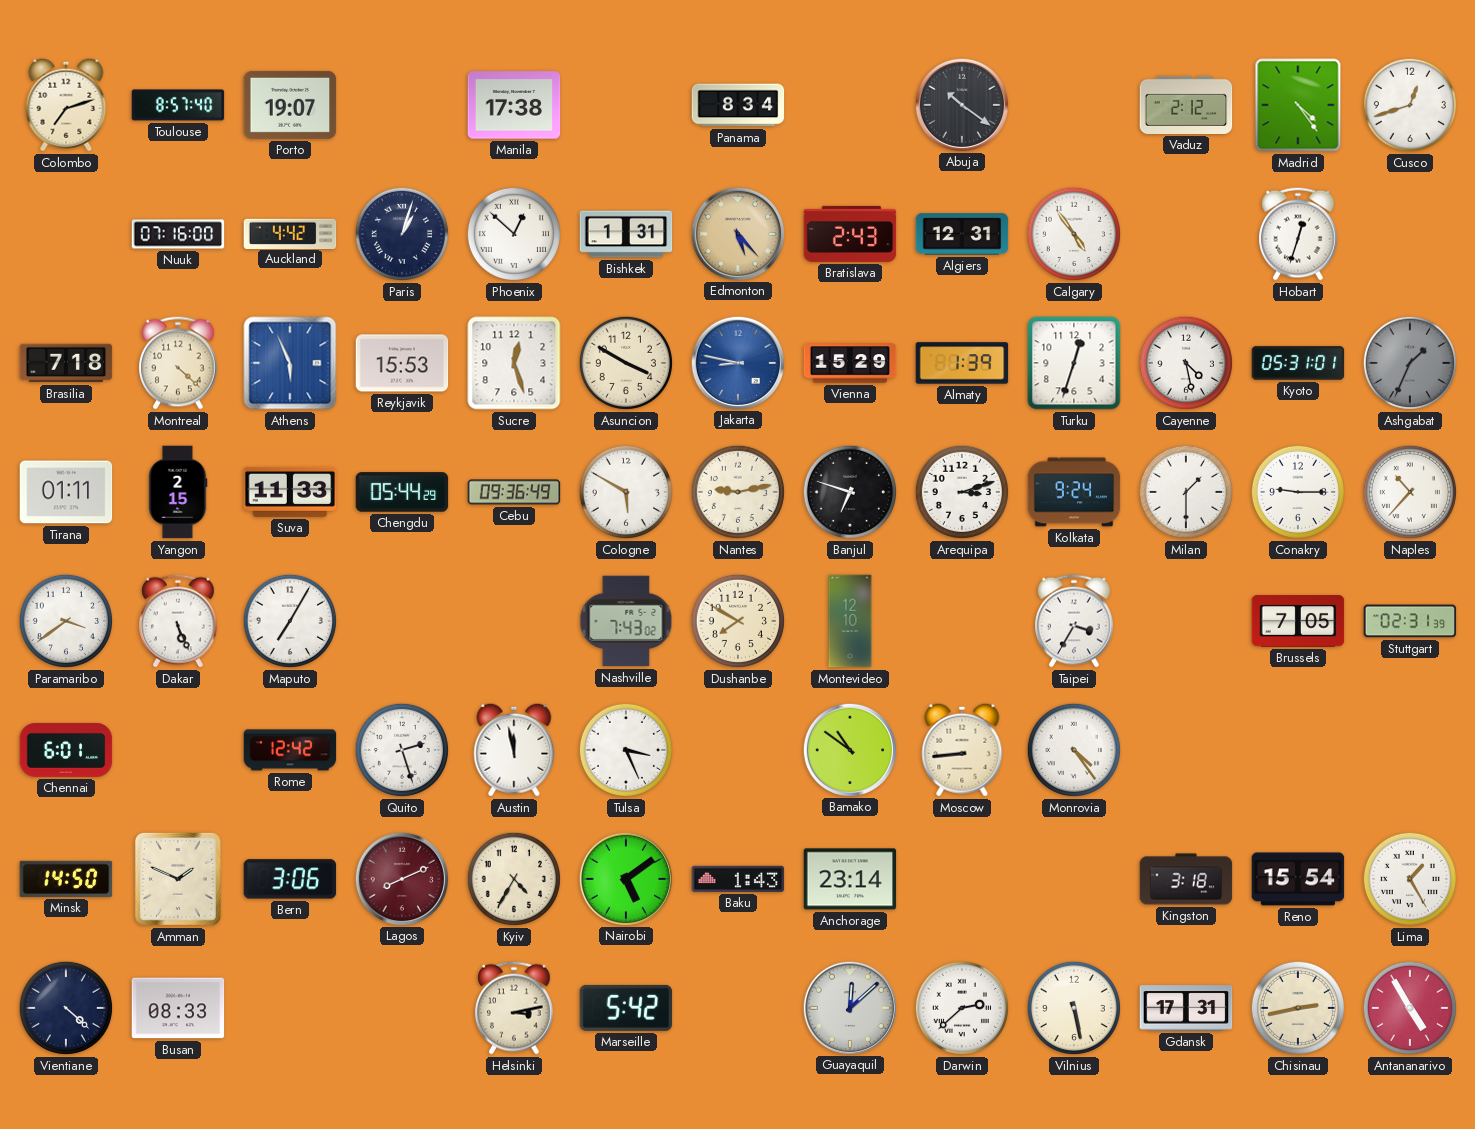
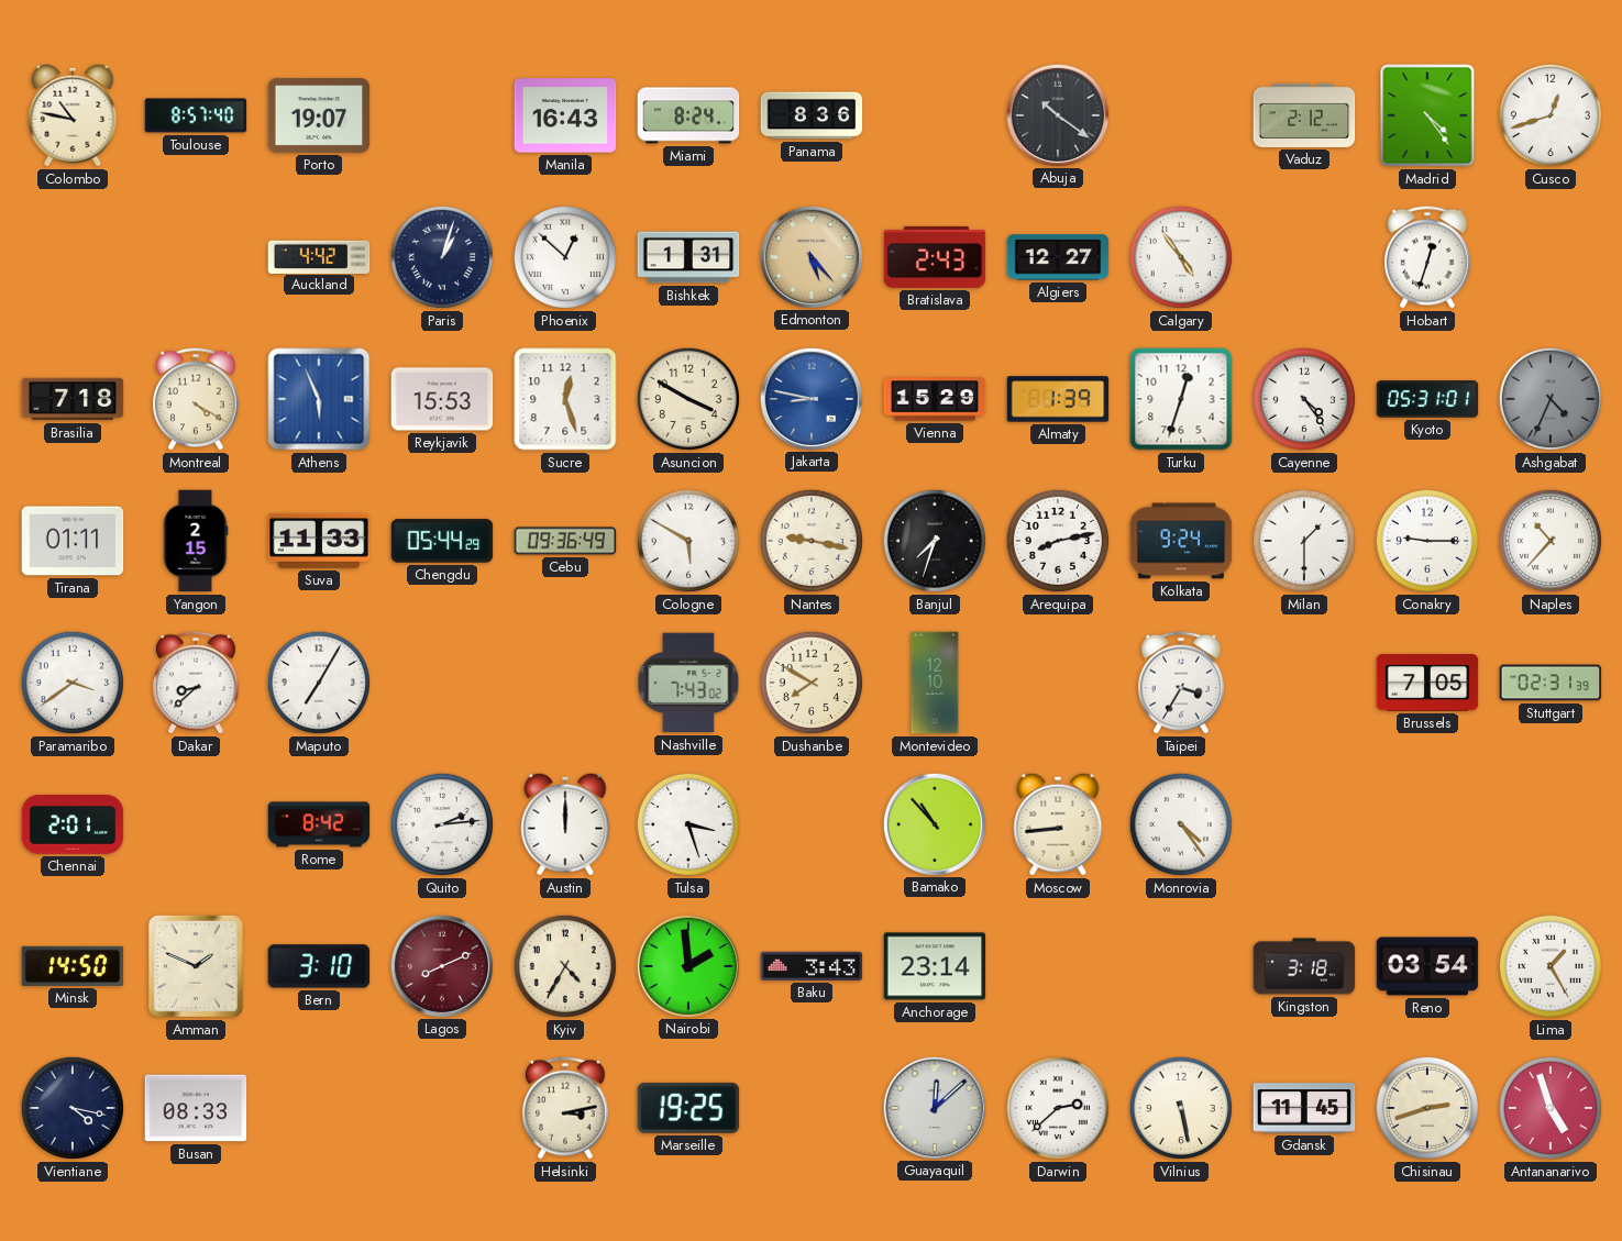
Colombo: 7:12 -> 10:47
Manila: 17:38 -> 16:43
Miami: none -> 8:24
Panama: 8:34 -> 8:36
Nuuk: 07:16 -> none
Algiers: 12:31 -> 12:27
Montreal: 4:22 -> 4:20
Cayenne: 4:28 -> 4:24
Ashgabat: 1:34 -> 4:34
Nantes: 9:13 -> 9:17
Banjul: 6:48 -> 7:33
Arequipa: 3:12 -> 8:13
Dakar: 5:26 -> 8:38
Chennai: 6:01 -> 2:01
Rome: 12:42 -> 8:42
Quito: 2:27 -> 2:14
Austin: 11:58 -> 12:00
Tulsa: 3:26 -> 3:27
Bamako: 10:51 -> 10:53
Bern: 3:06 -> 3:10
Nairobi: 5:09 -> 1:59
Baku: 1:43 -> 3:43
Reno: 15:54 -> 03:54
Vientiane: 4:22 -> 4:17
Marseille: 5:42 -> 19:25
Gdansk: 17:31 -> 11:45
Chisinau: 2:43 -> 2:42
Antananarivo: 4:55 -> 4:57
